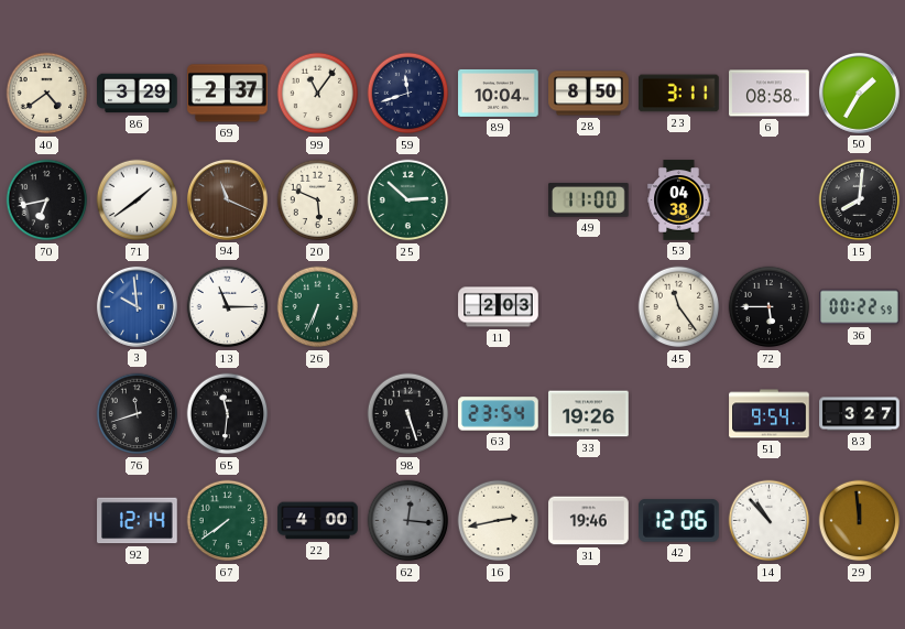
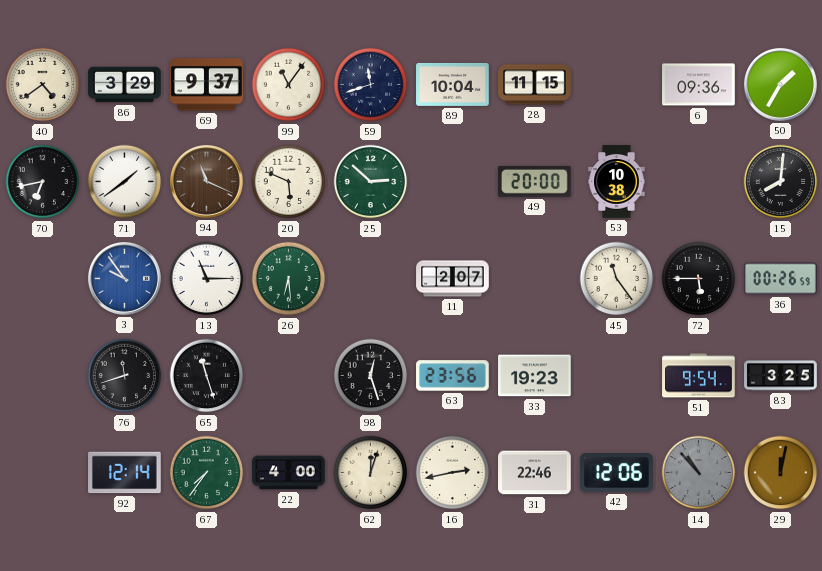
69: 2:37 -> 9:37
28: 8:50 -> 11:15
23: 3:11 -> none
6: 08:58 -> 09:36
49: 11:00 -> 20:00
53: 04:38 -> 10:38
3: 9:59 -> 9:54
26: 6:34 -> 6:29
11: 2:03 -> 2:07
36: 00:22 -> 00:26
65: 11:31 -> 11:27
98: 5:27 -> 12:27
63: 23:54 -> 23:56
33: 19:26 -> 19:23
83: 3:27 -> 3:25
67: 7:39 -> 7:36
62: 12:16 -> 12:03
62 dial: grey -> cream
31: 19:46 -> 22:46
14 dial: white -> grey
29: 11:59 -> 12:02
